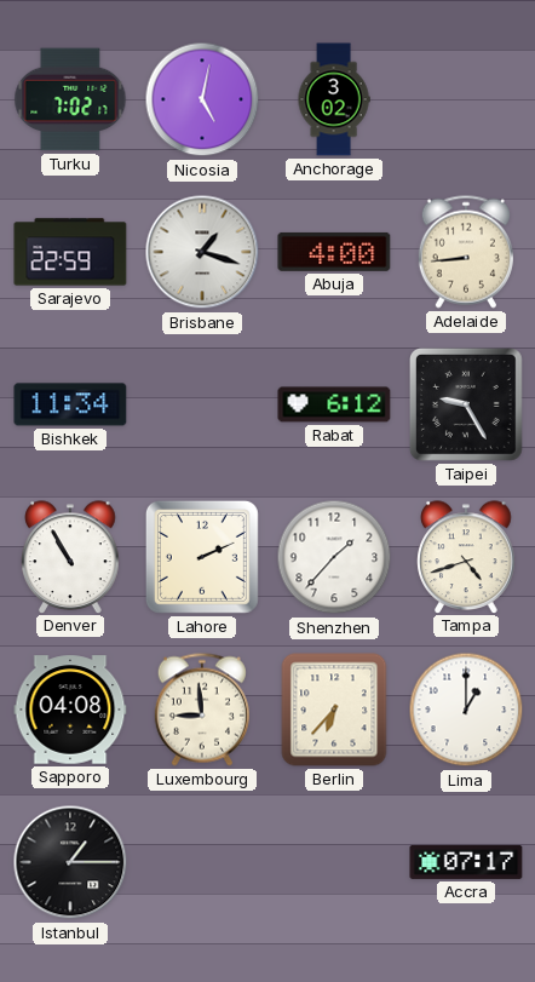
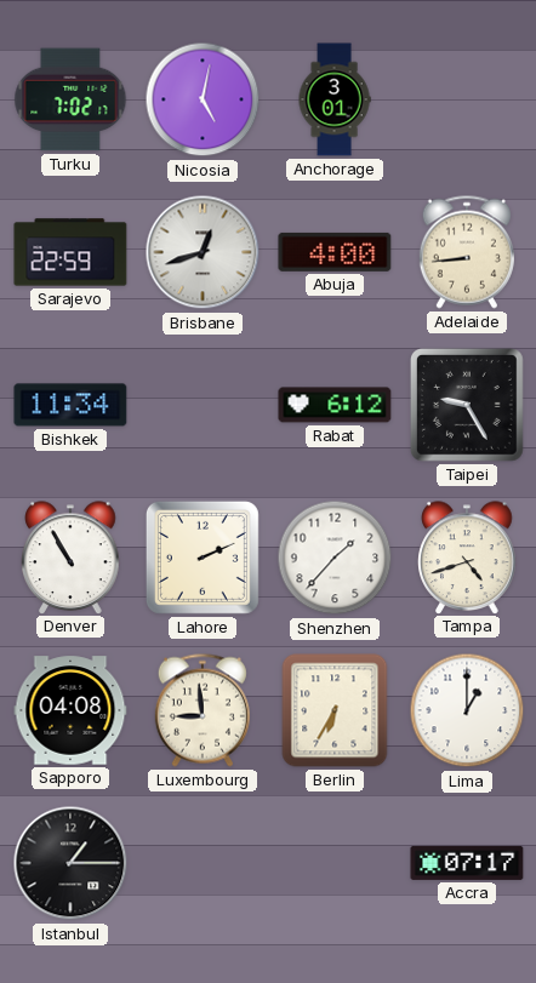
Anchorage: 3:02 -> 3:01
Brisbane: 1:18 -> 12:42
Berlin: 6:37 -> 6:35
